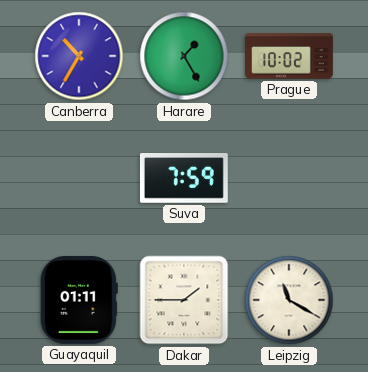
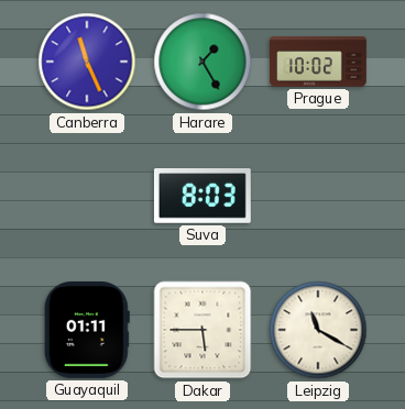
Canberra: 10:35 -> 11:26
Suva: 7:59 -> 8:03
Dakar: 1:45 -> 5:45
